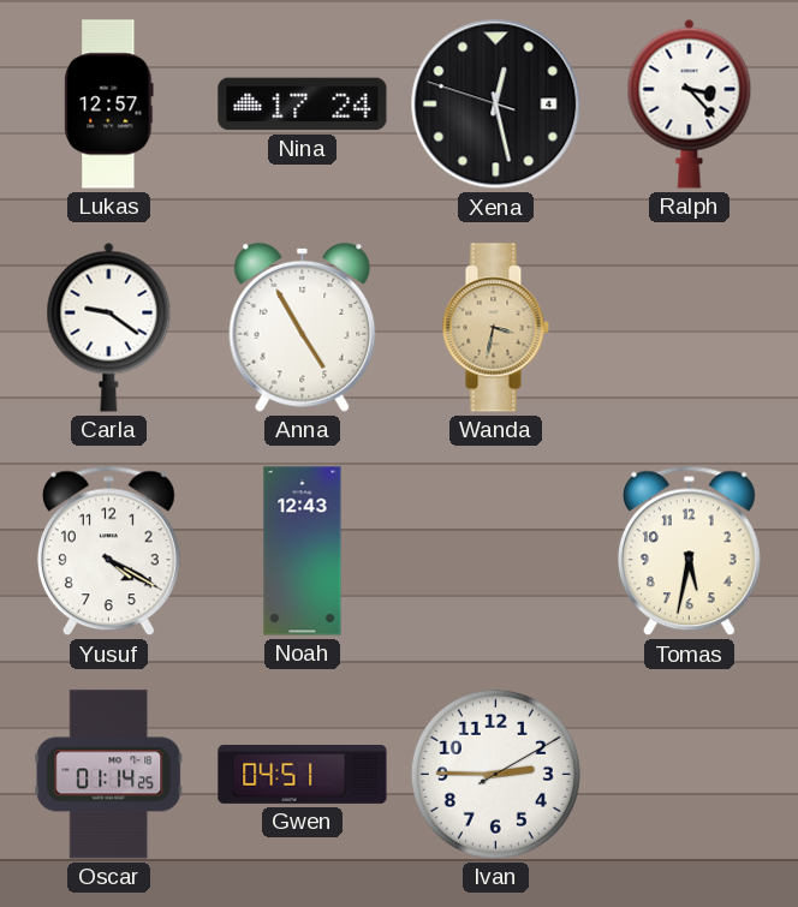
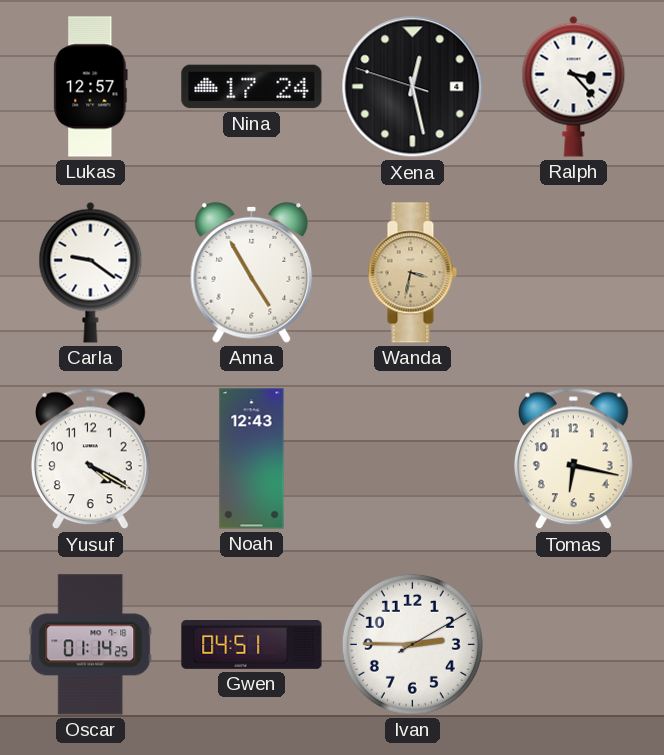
Tomas: 5:32 -> 6:17
